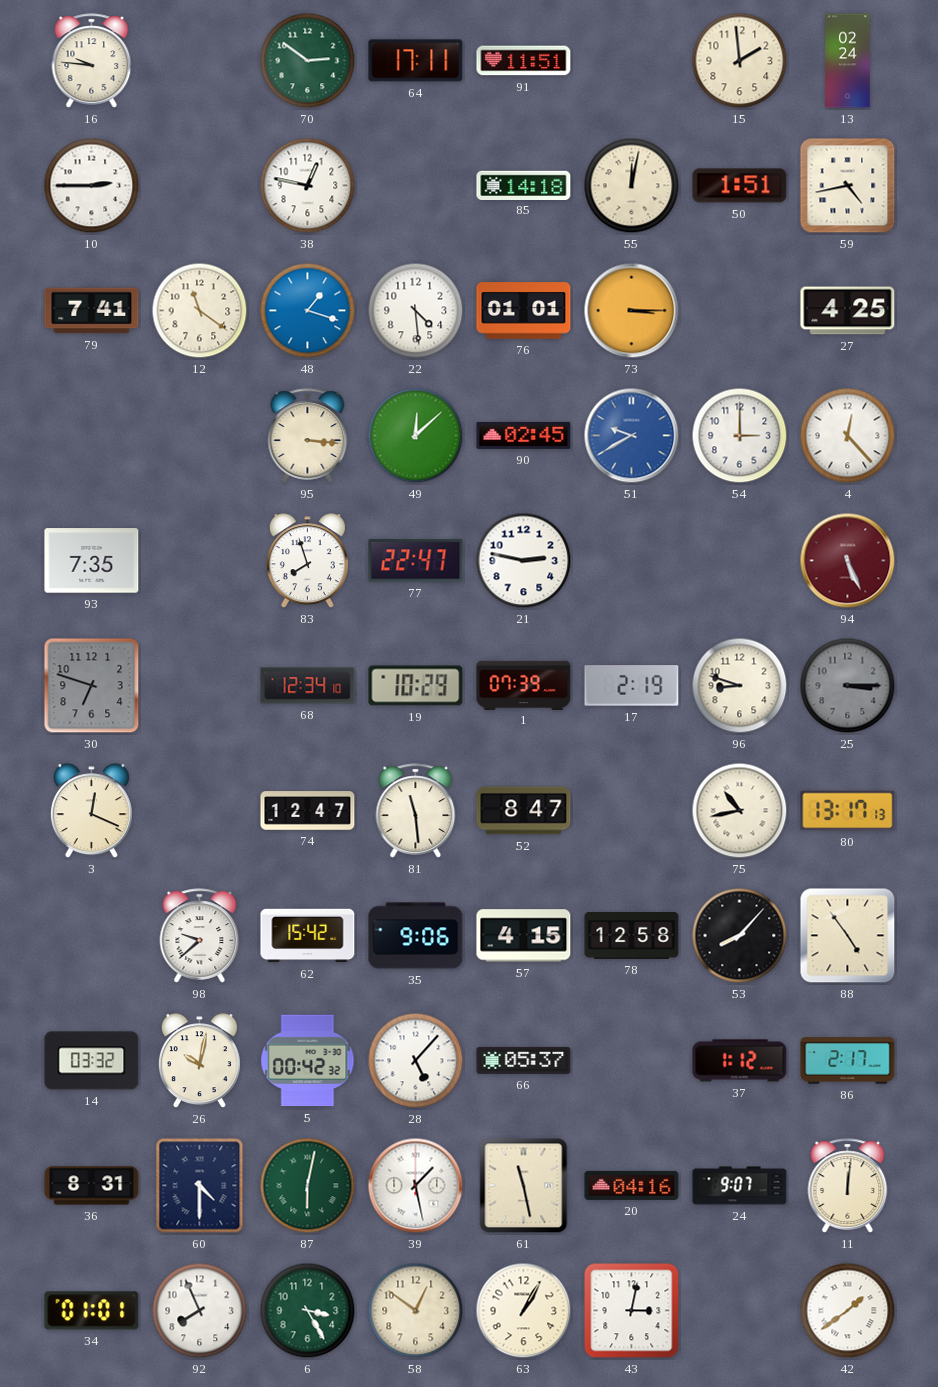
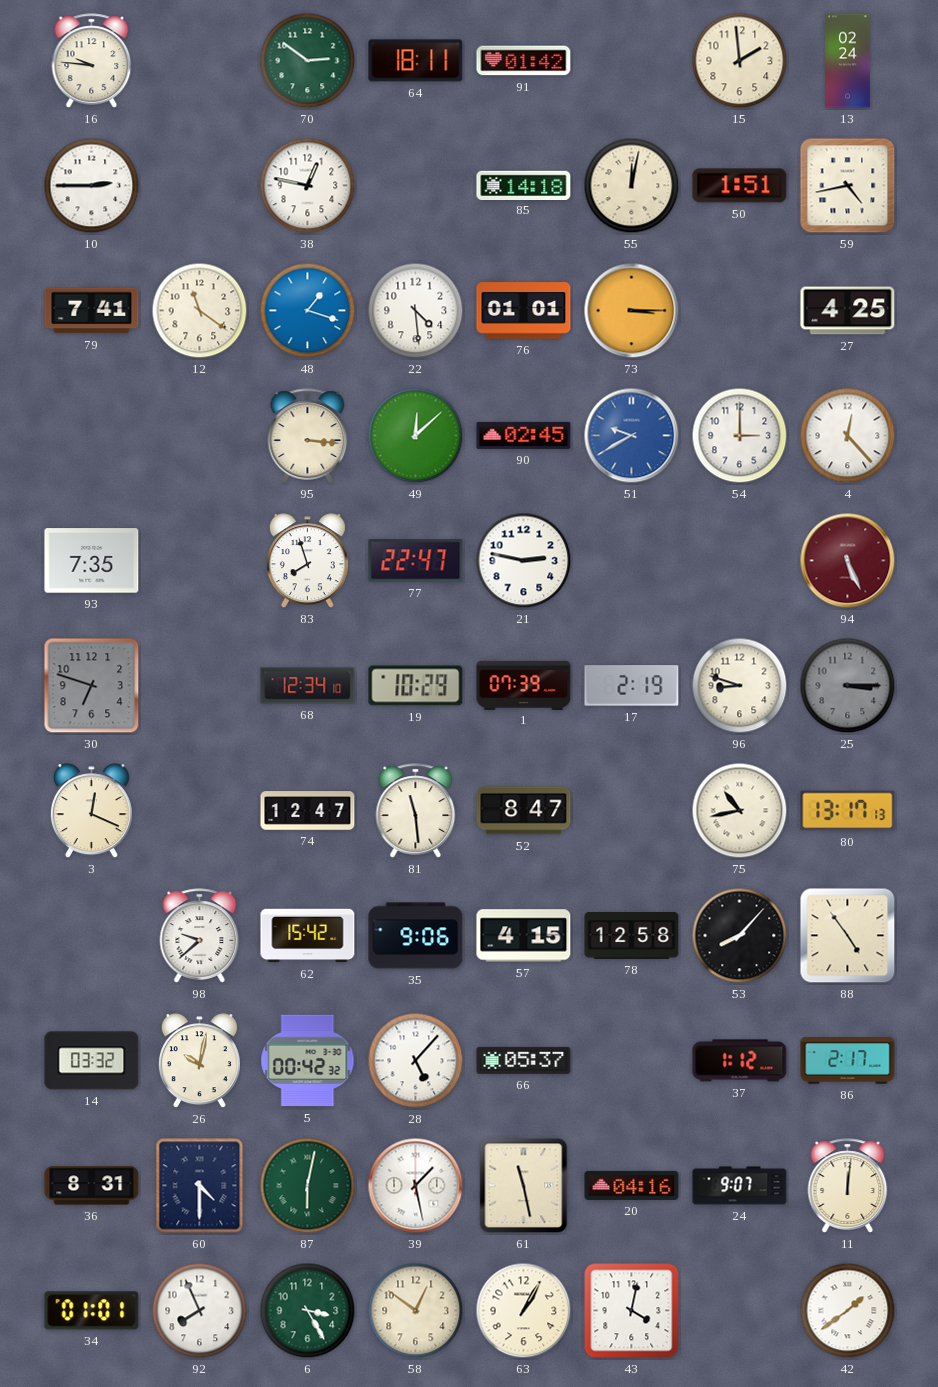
64: 17:11 -> 18:11
91: 11:51 -> 01:42
43: 3:02 -> 4:02
